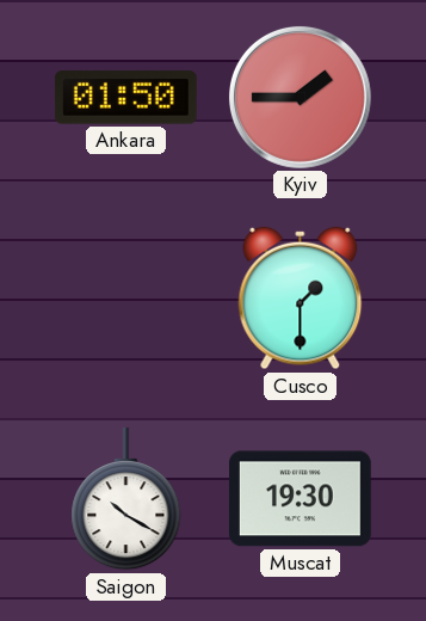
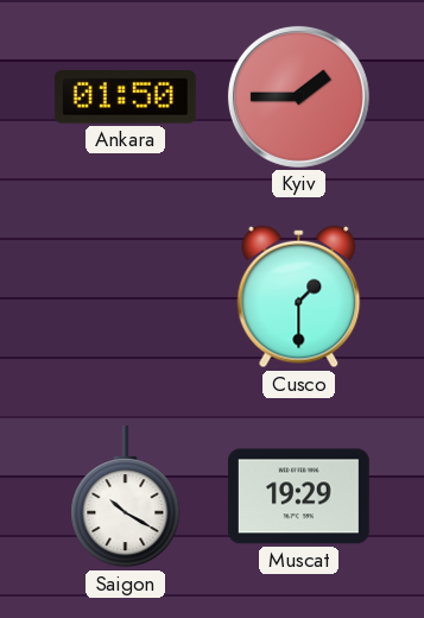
Muscat: 19:30 -> 19:29
